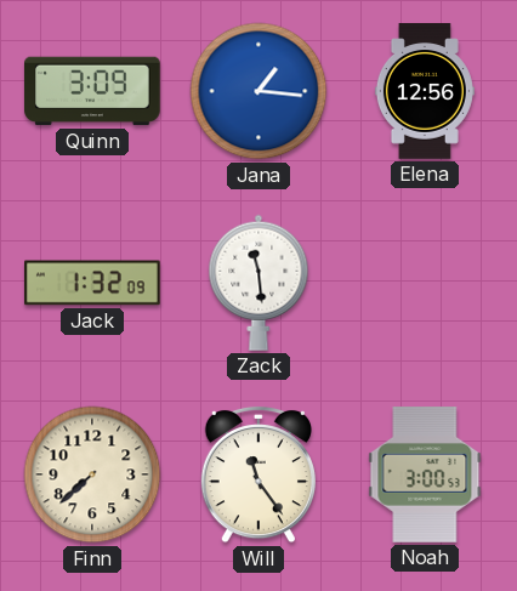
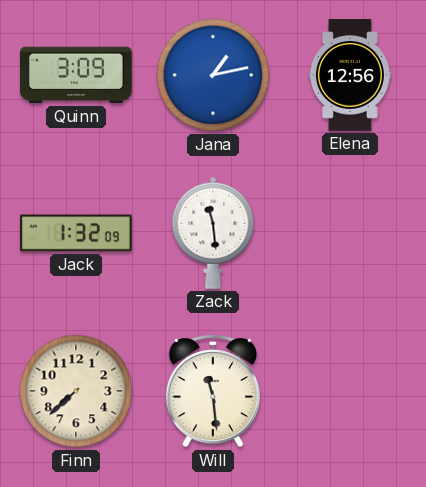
Jana: 1:16 -> 1:13
Will: 11:24 -> 11:29
Noah: 3:00 -> none
